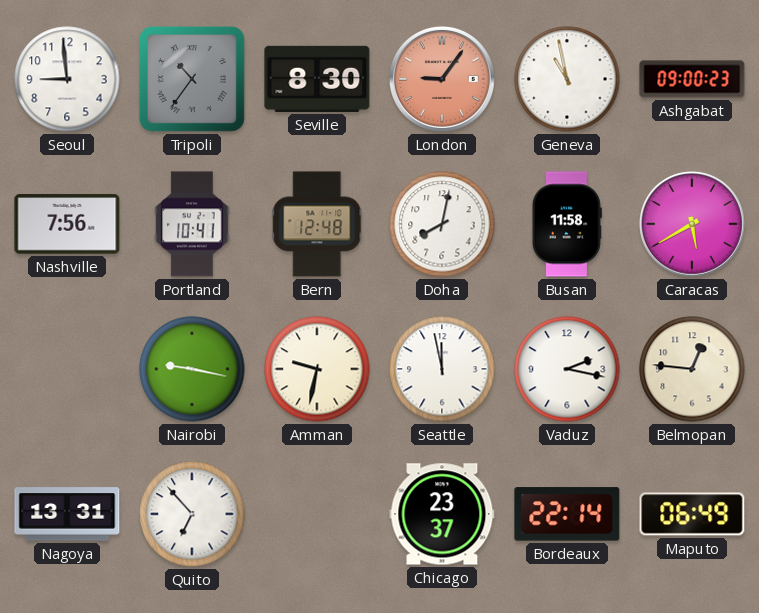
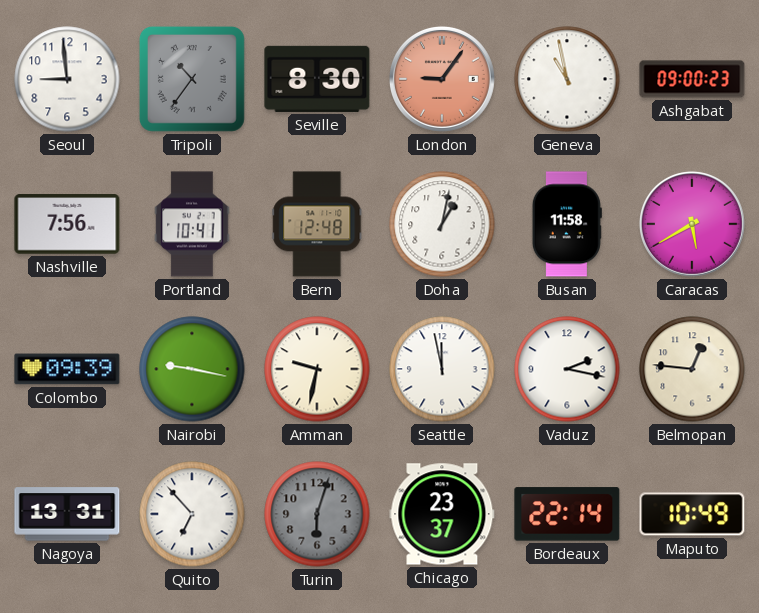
Doha: 8:02 -> 1:02
Colombo: none -> 09:39
Turin: none -> 6:03
Maputo: 06:49 -> 10:49
